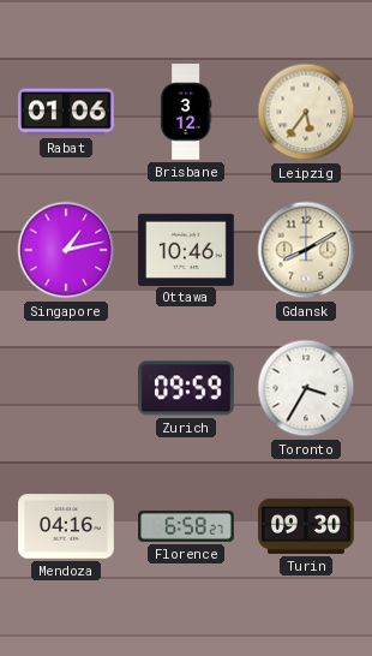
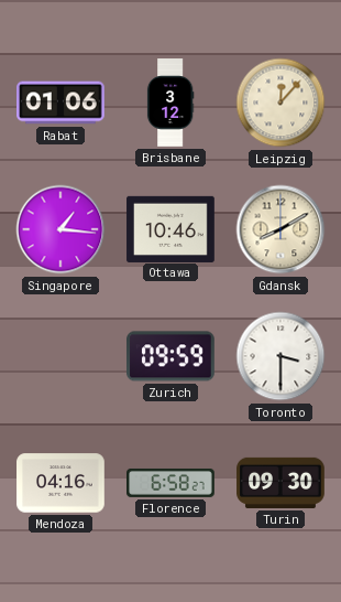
Leipzig: 5:36 -> 12:07
Singapore: 1:13 -> 1:16
Toronto: 3:35 -> 3:30
